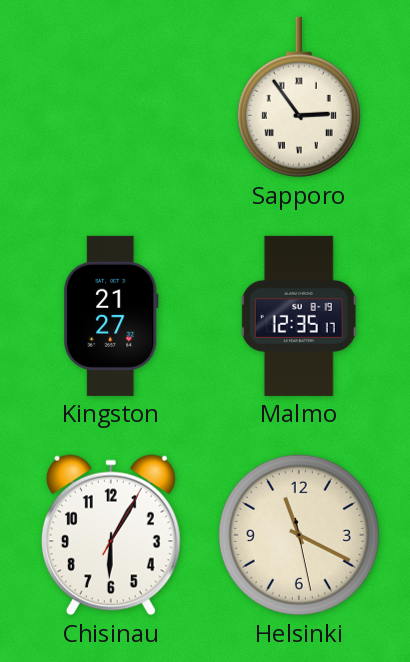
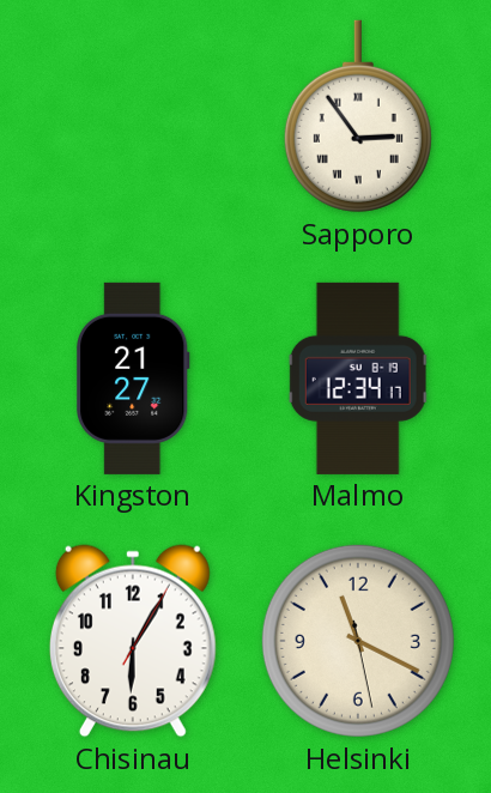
Malmo: 12:35 -> 12:34
